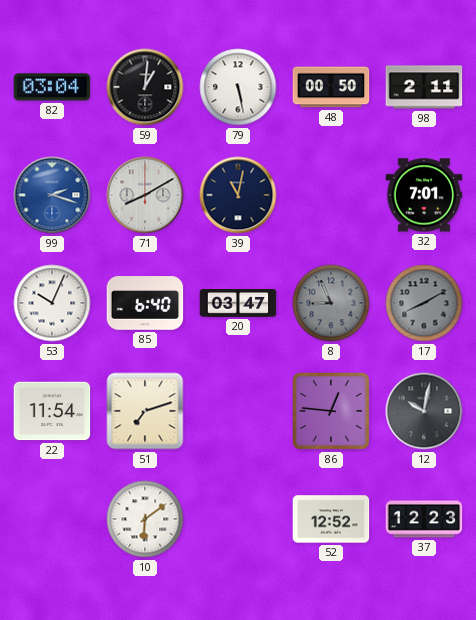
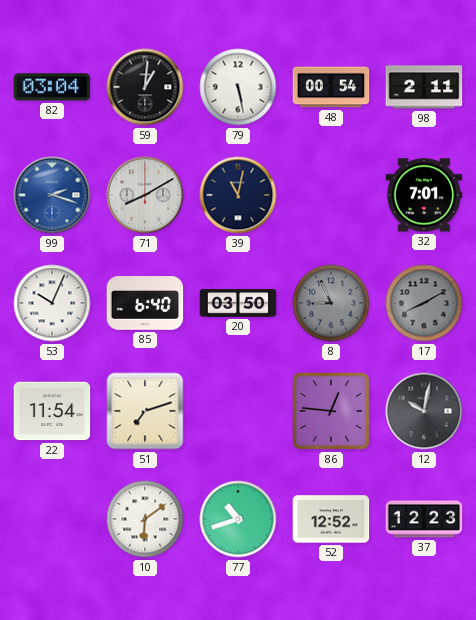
48: 00:50 -> 00:54
20: 03:47 -> 03:50
77: none -> 10:42
